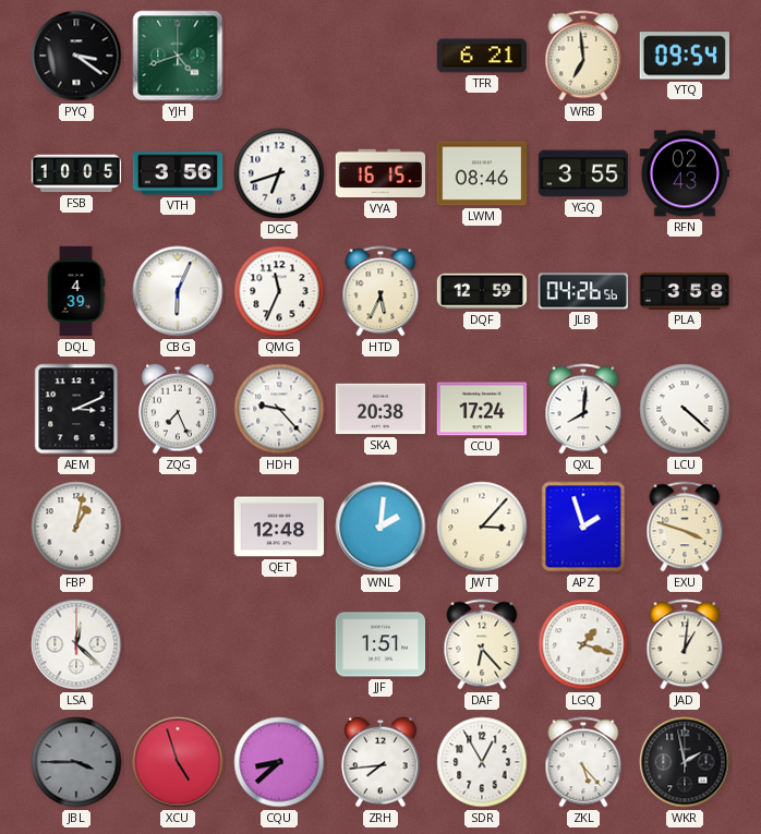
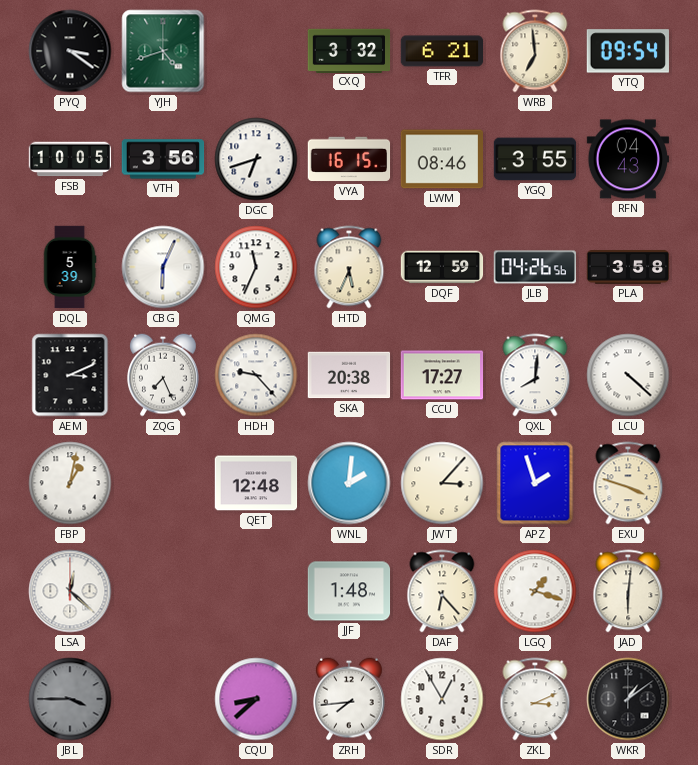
CXQ: none -> 3:32
RFN: 02:43 -> 04:43
DQL: 4:39 -> 5:39
CCU: 17:24 -> 17:27
JJF: 1:51 -> 1:48
JAD: 1:01 -> 6:01
XCU: 4:57 -> none
ZKL: 5:23 -> 3:11
WKR: 1:58 -> 1:09
